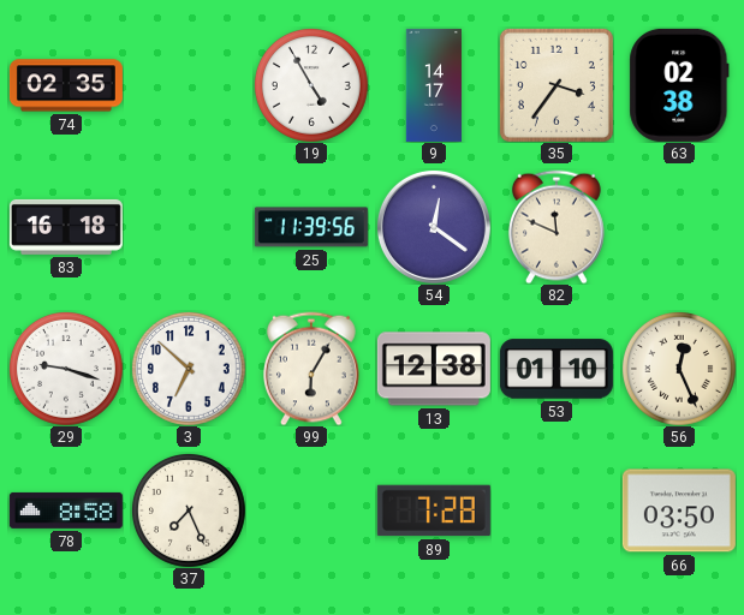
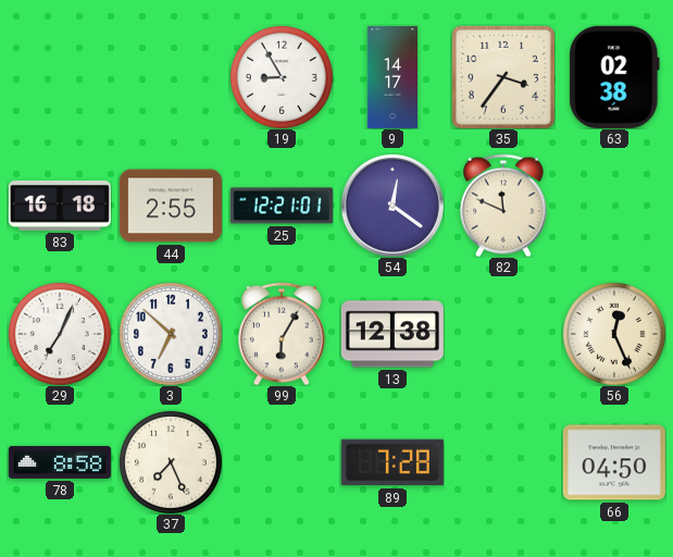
74: 02:35 -> none
19: 4:55 -> 8:55
44: none -> 2:55
25: 11:39 -> 12:21
29: 9:18 -> 7:04
53: 01:10 -> none
66: 03:50 -> 04:50
